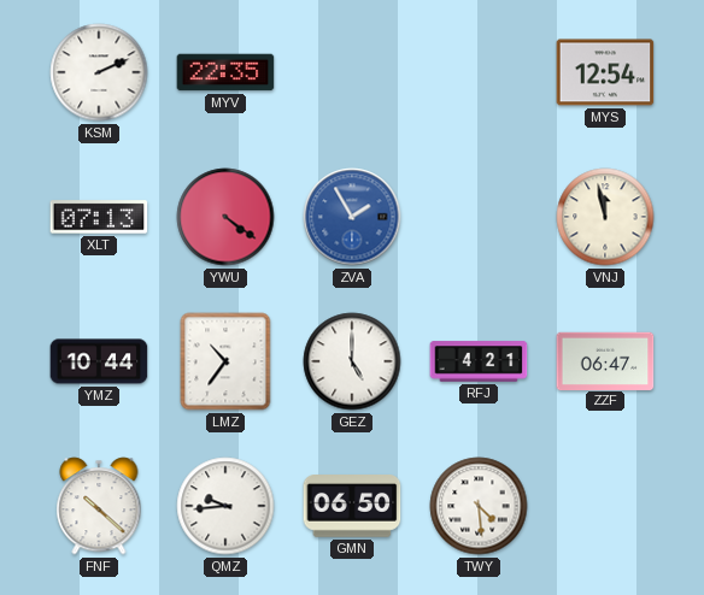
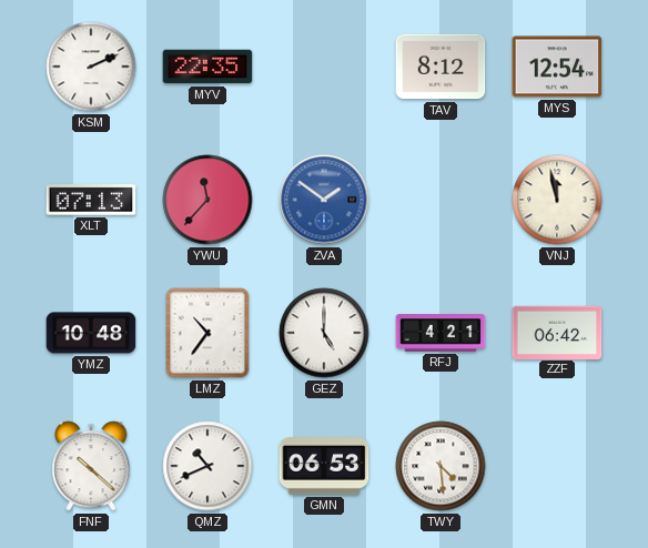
TAV: none -> 8:12
YWU: 4:21 -> 11:37
ZVA: 1:55 -> 1:51
YMZ: 10:44 -> 10:48
ZZF: 06:47 -> 06:42
QMZ: 9:44 -> 10:41
GMN: 06:50 -> 06:53
